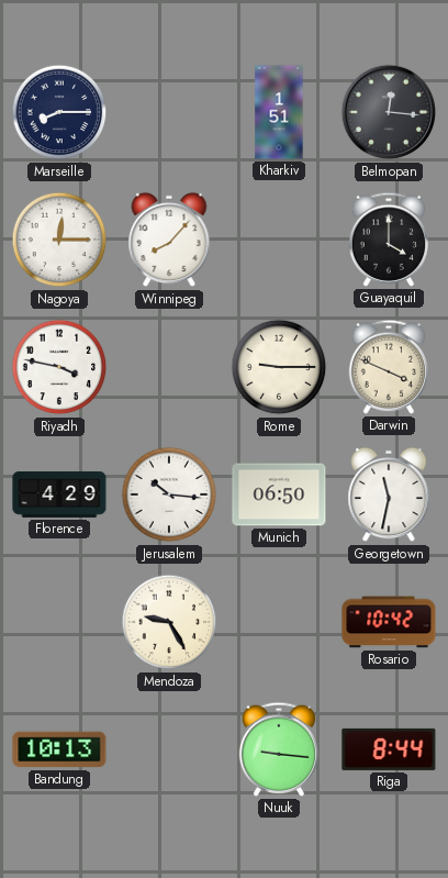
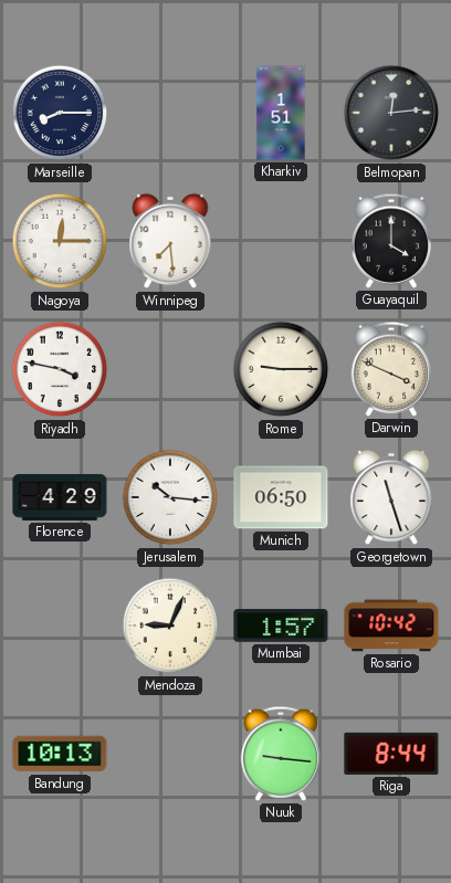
Belmopan: 12:16 -> 12:14
Winnipeg: 8:07 -> 7:29
Georgetown: 11:32 -> 11:27
Mendoza: 9:25 -> 9:04
Mumbai: none -> 1:57
